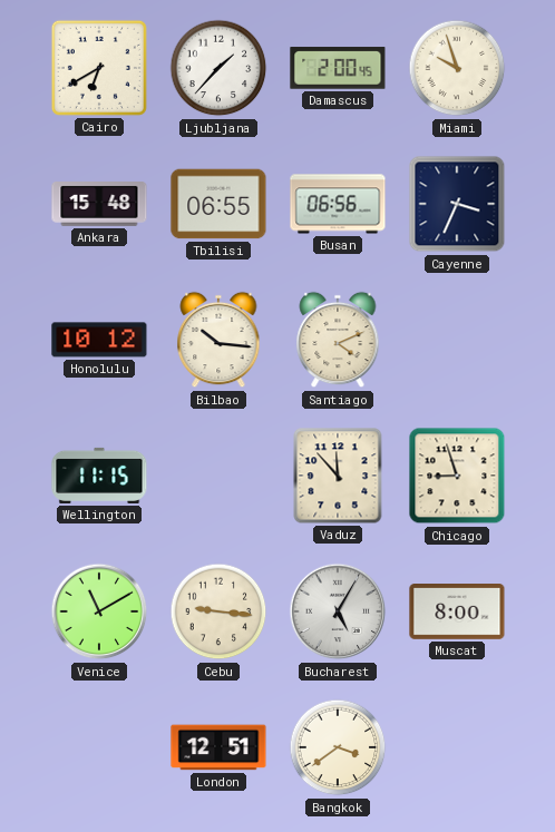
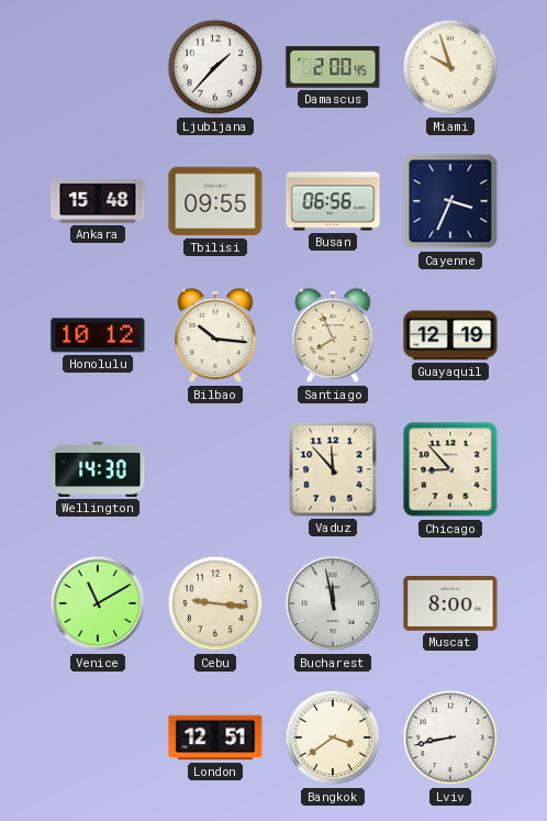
Cairo: 6:40 -> none
Tbilisi: 06:55 -> 09:55
Santiago: 4:11 -> 7:56
Guayaquil: none -> 12:19
Wellington: 11:15 -> 14:30
Chicago: 8:57 -> 8:53
Bucharest: 5:05 -> 11:58
Lviv: none -> 8:43
